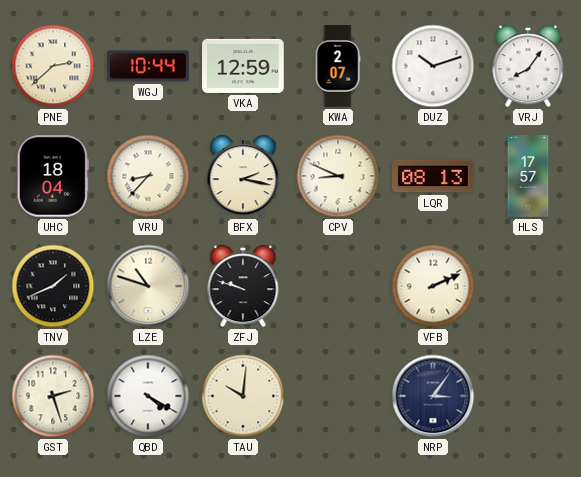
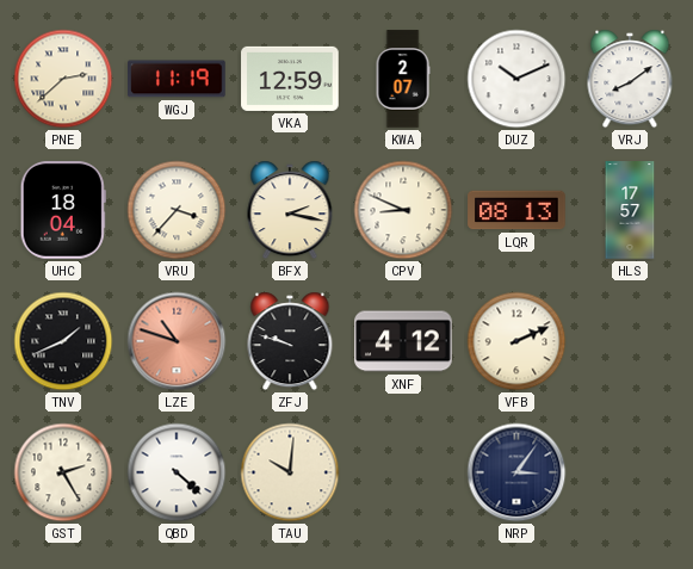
WGJ: 10:44 -> 11:19
DUZ: 10:12 -> 10:11
VRJ: 8:06 -> 8:09
VRU: 8:37 -> 3:37
LZE dial: cream -> salmon
XNF: none -> 4:12
GST: 2:27 -> 2:25
QBD: 4:20 -> 4:22
